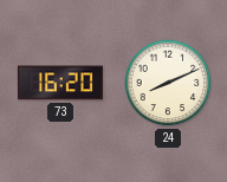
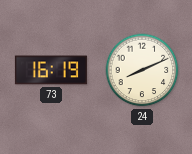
73: 16:20 -> 16:19
